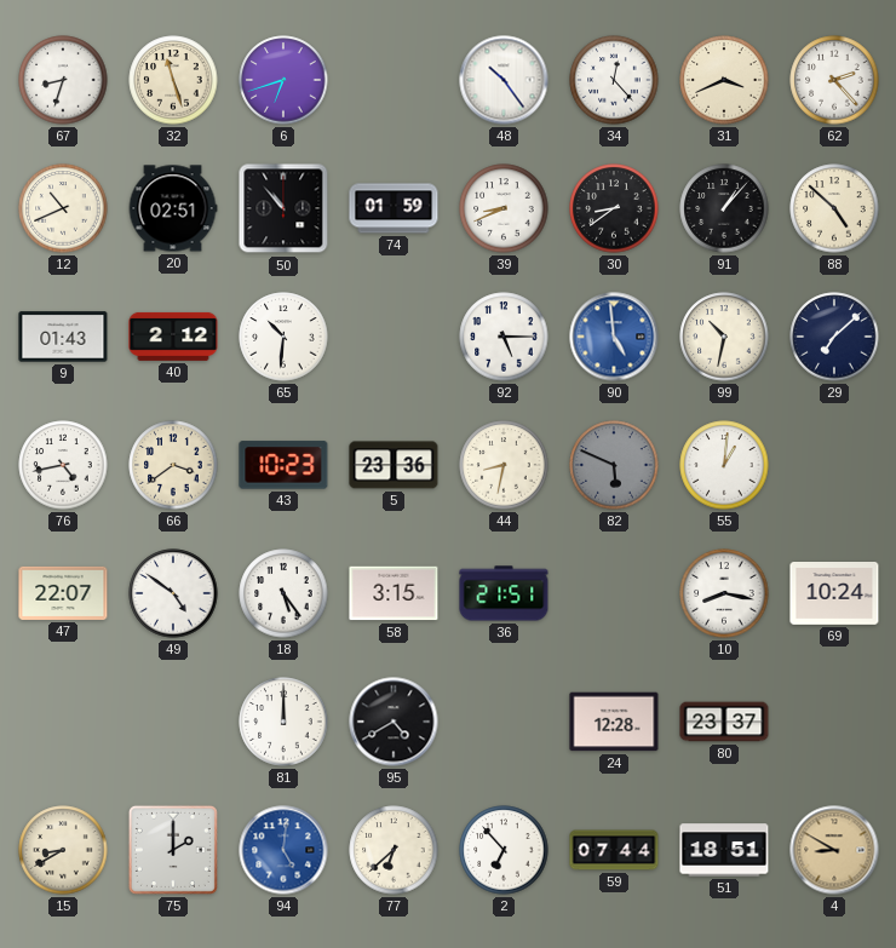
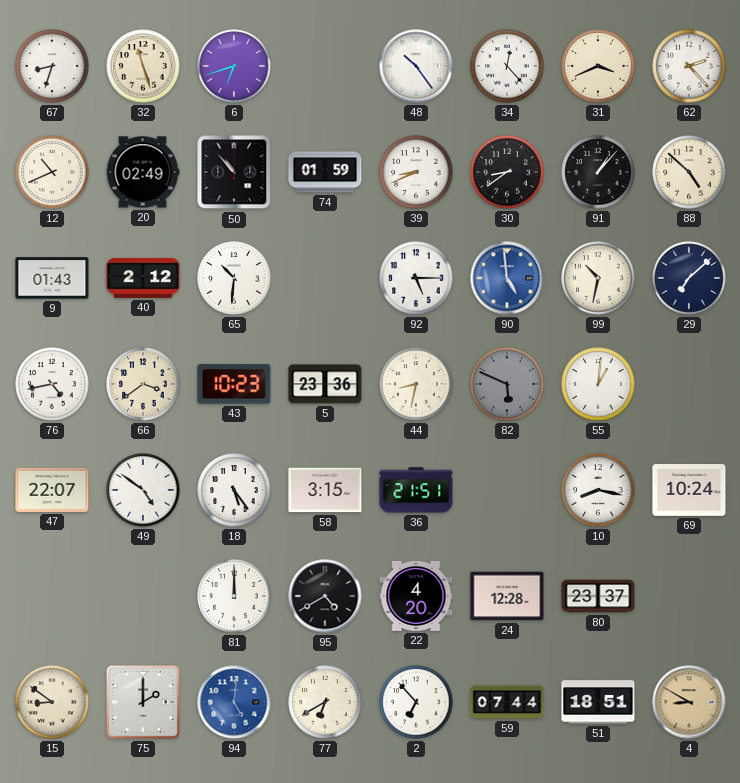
20: 02:51 -> 02:49
22: none -> 4:20
15: 8:40 -> 8:51
77: 6:38 -> 6:40
